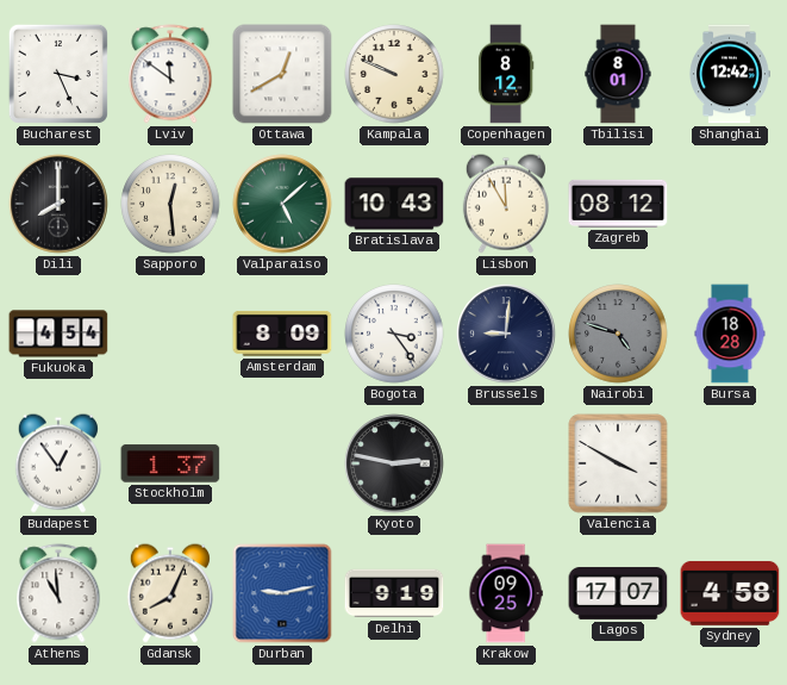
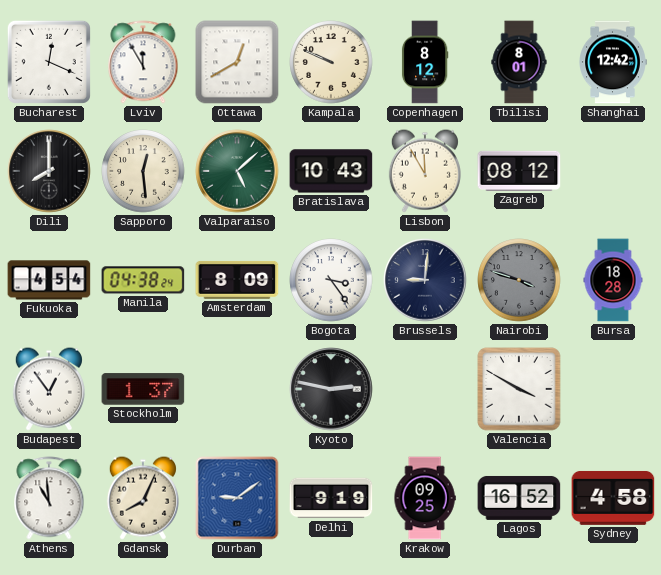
Bucharest: 3:26 -> 12:19
Lviv: 11:51 -> 11:55
Manila: none -> 04:38
Nairobi: 4:48 -> 3:48
Durban: 9:13 -> 9:09
Lagos: 17:07 -> 16:52
